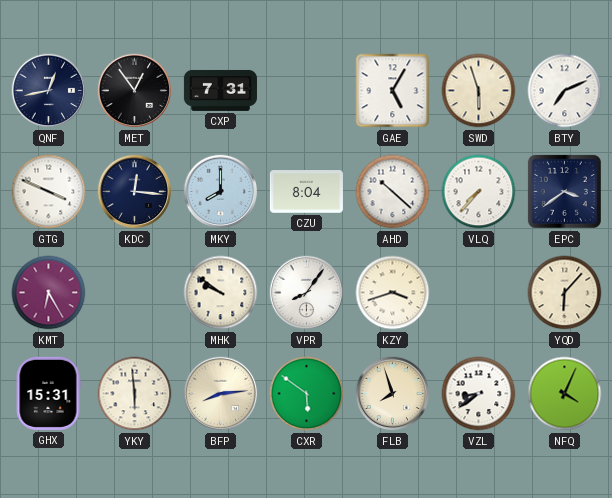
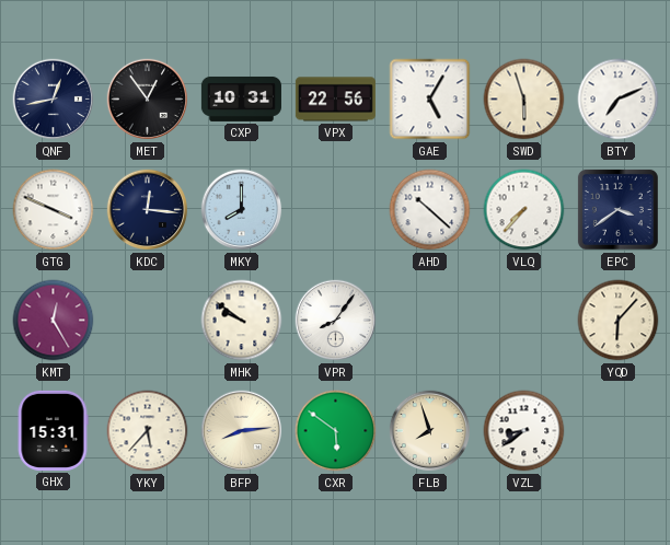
CXP: 7:31 -> 10:31
VPX: none -> 22:56
CZU: 8:04 -> none
KMT: 6:25 -> 12:25
KZY: 3:42 -> none
YKY: 5:59 -> 5:37
NFQ: 4:04 -> none
